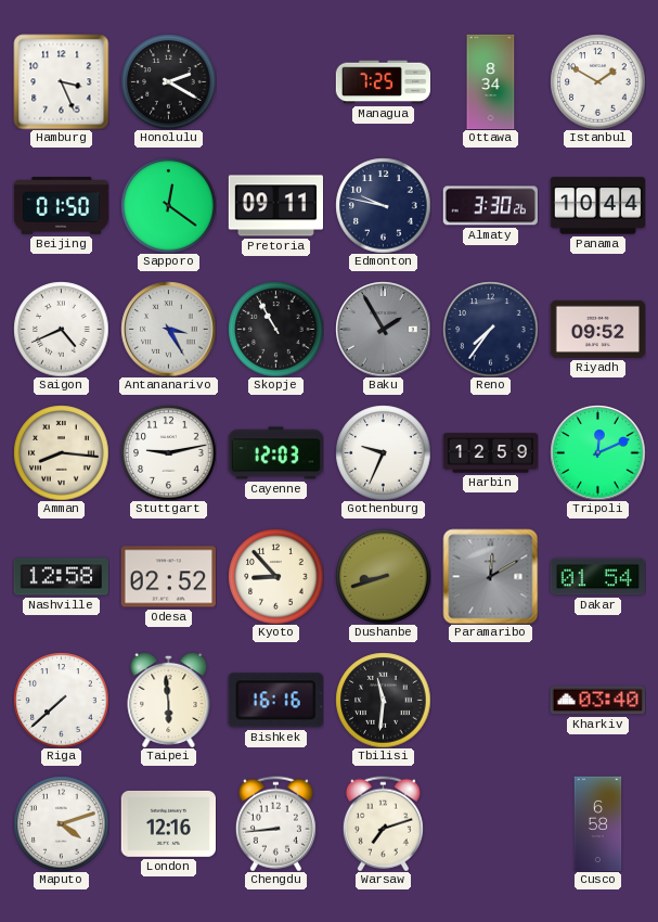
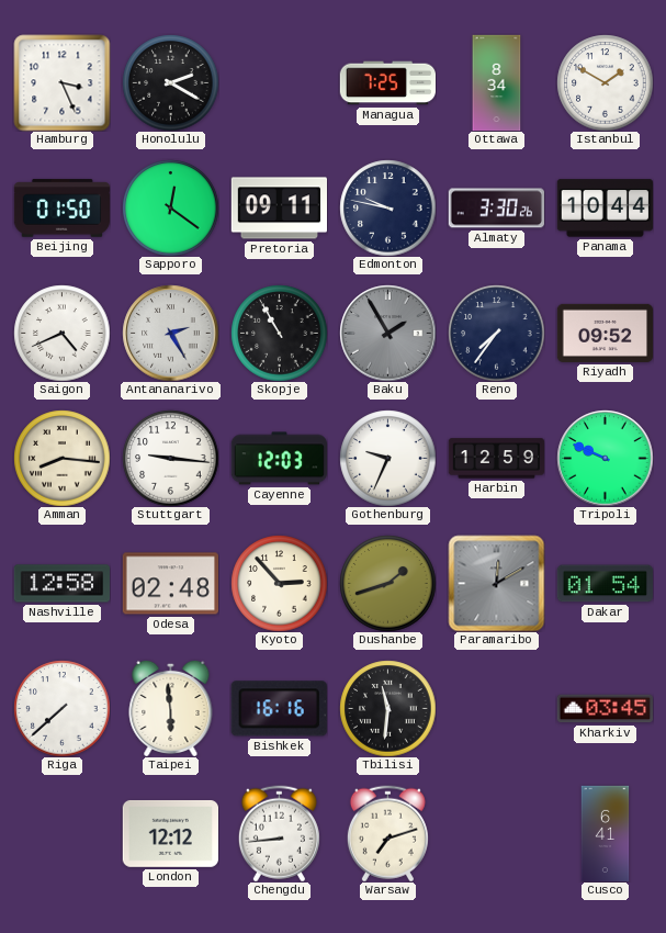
Antananarivo: 3:25 -> 2:25
Stuttgart: 9:13 -> 9:16
Tripoli: 12:11 -> 9:49
Odesa: 02:52 -> 02:48
Kyoto: 8:53 -> 2:53
Dushanbe: 8:42 -> 1:42
Kharkiv: 03:40 -> 03:45
Maputo: 4:12 -> none
London: 12:16 -> 12:12
Cusco: 6:58 -> 6:41
